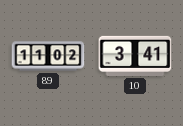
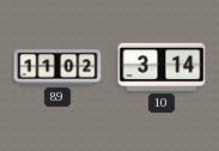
10: 3:41 -> 3:14
